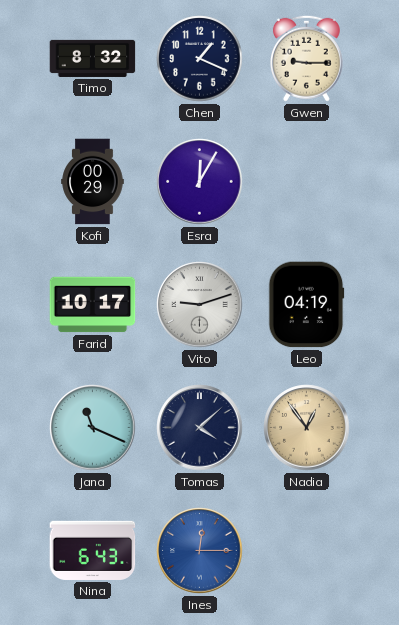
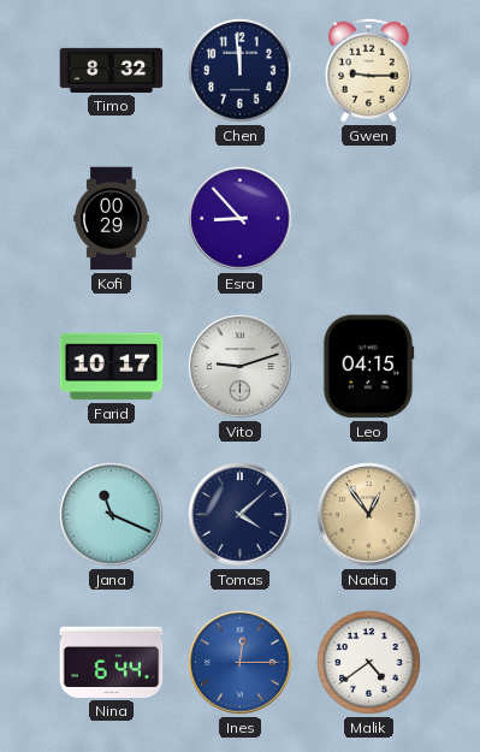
Chen: 1:19 -> 11:59
Esra: 12:05 -> 8:53
Leo: 04:19 -> 04:15
Nina: 6:43 -> 6:44
Malik: none -> 4:39
